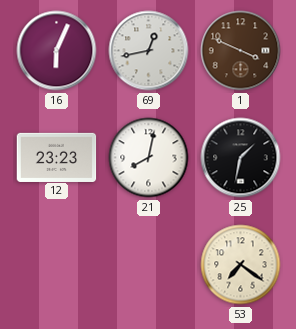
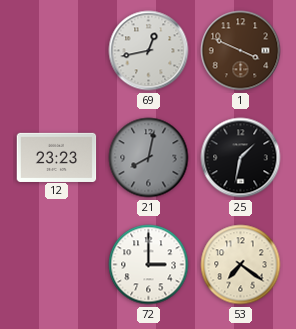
16: 6:04 -> none
21 dial: white -> grey
72: none -> 3:00
